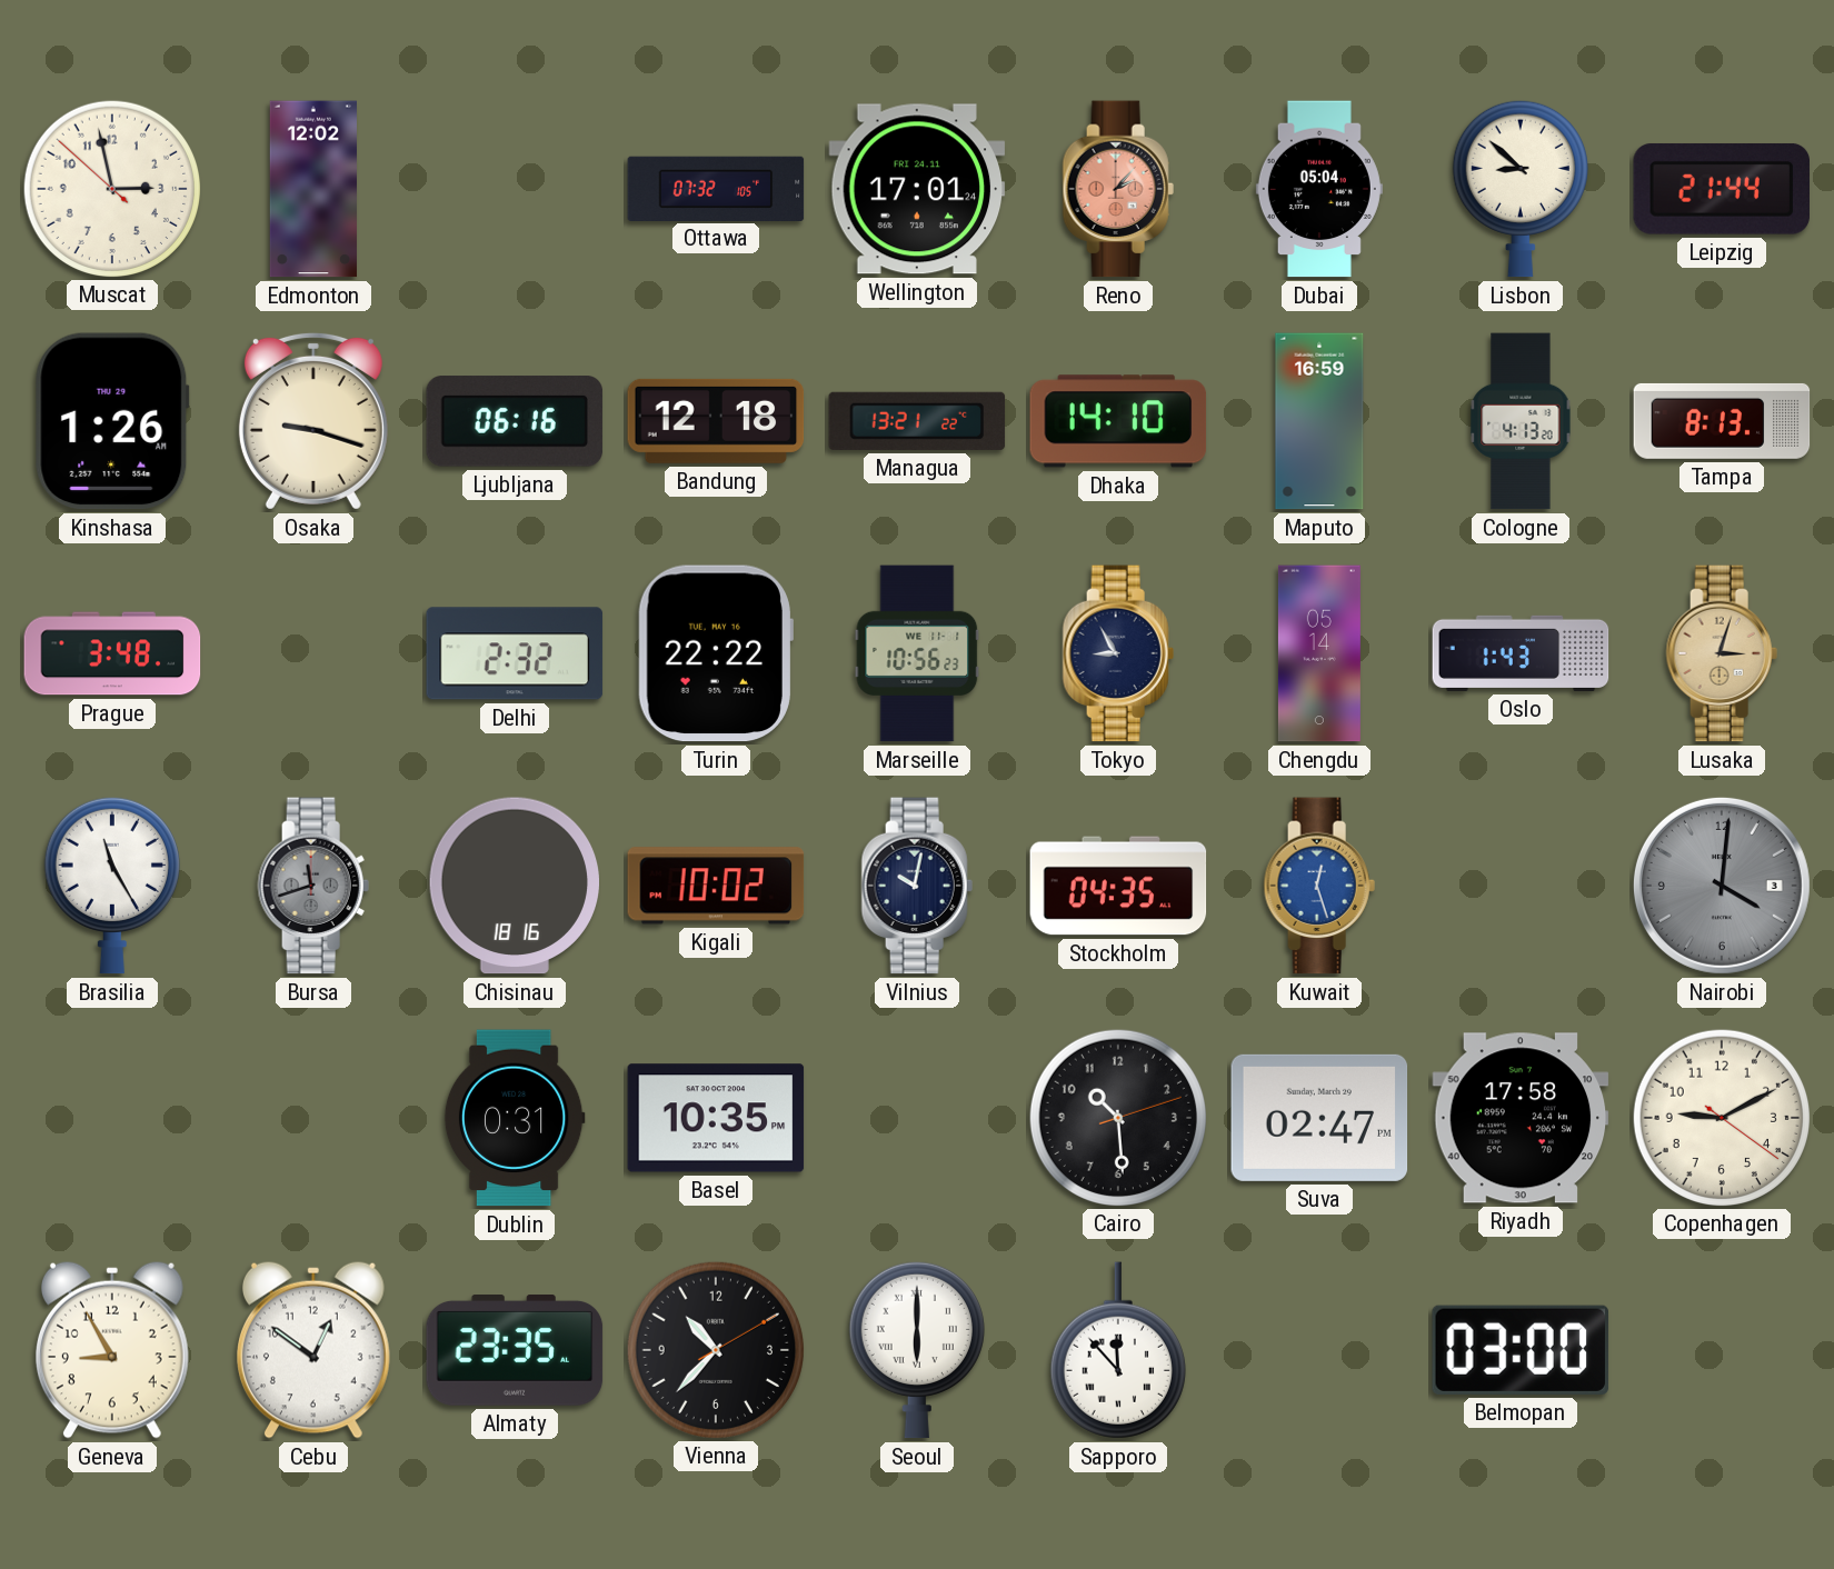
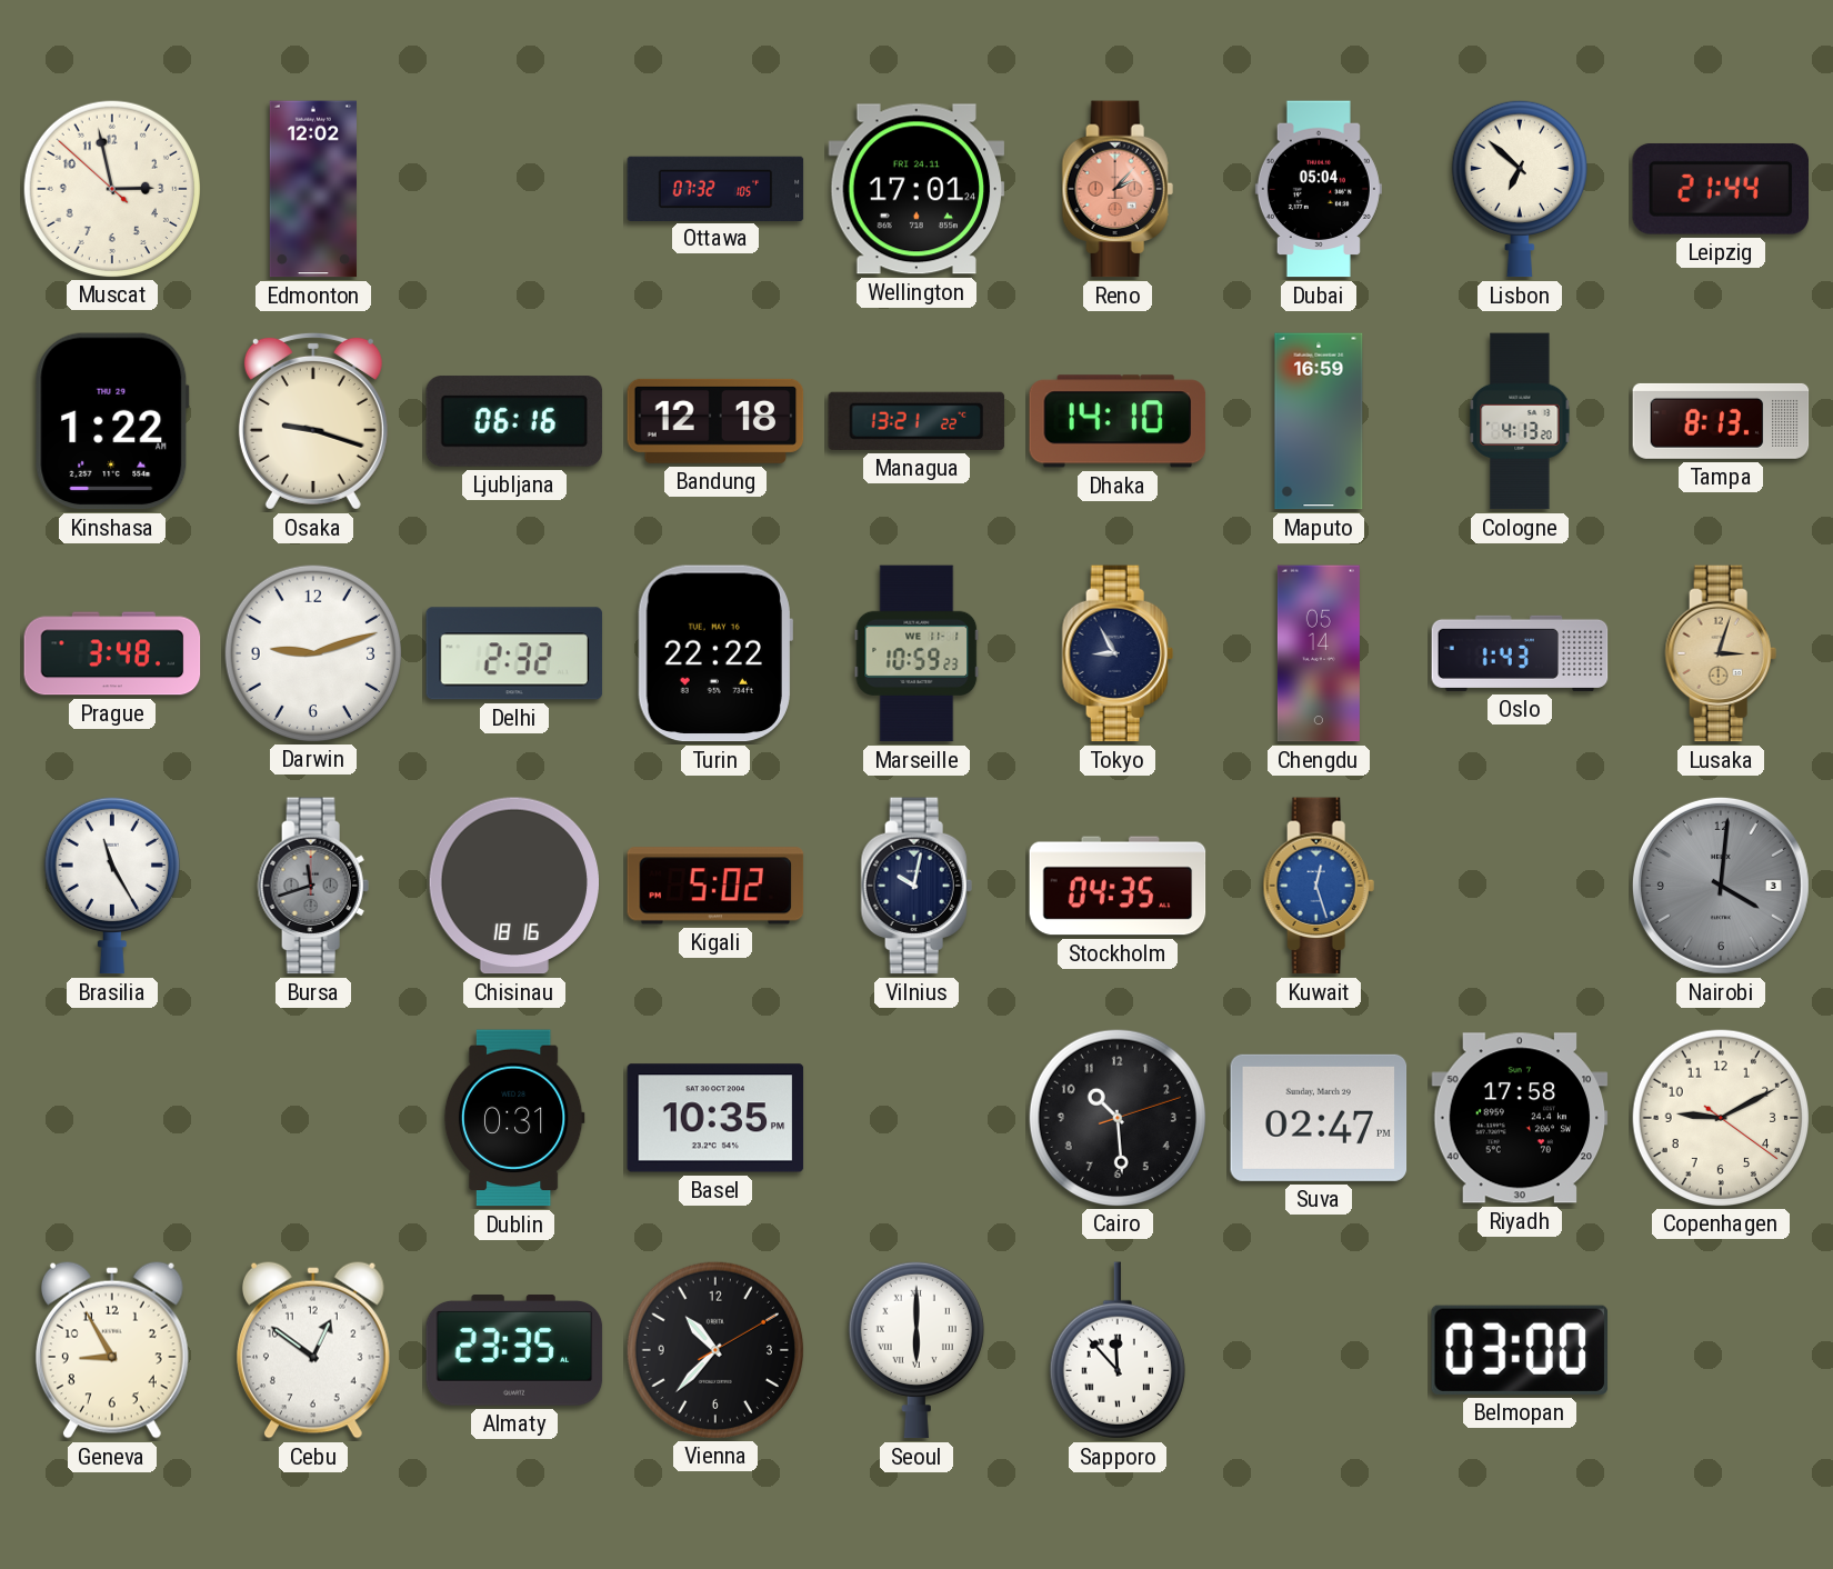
Lisbon: 8:52 -> 6:52
Kinshasa: 1:26 -> 1:22
Darwin: none -> 9:12
Marseille: 10:56 -> 10:59
Kigali: 10:02 -> 5:02
